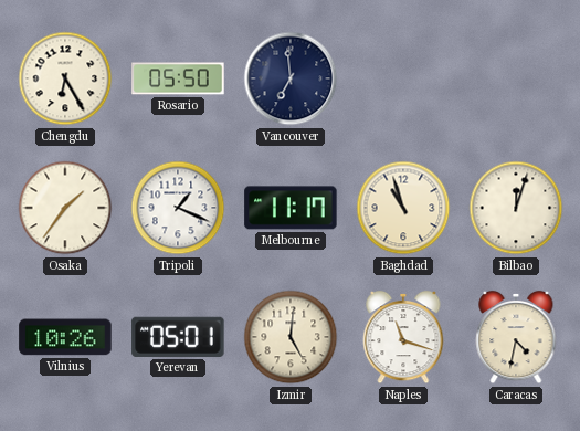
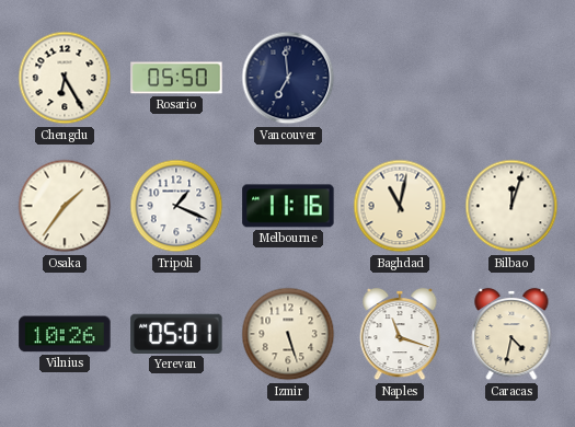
Melbourne: 11:17 -> 11:16
Baghdad: 10:57 -> 11:02
Izmir: 5:01 -> 5:27
